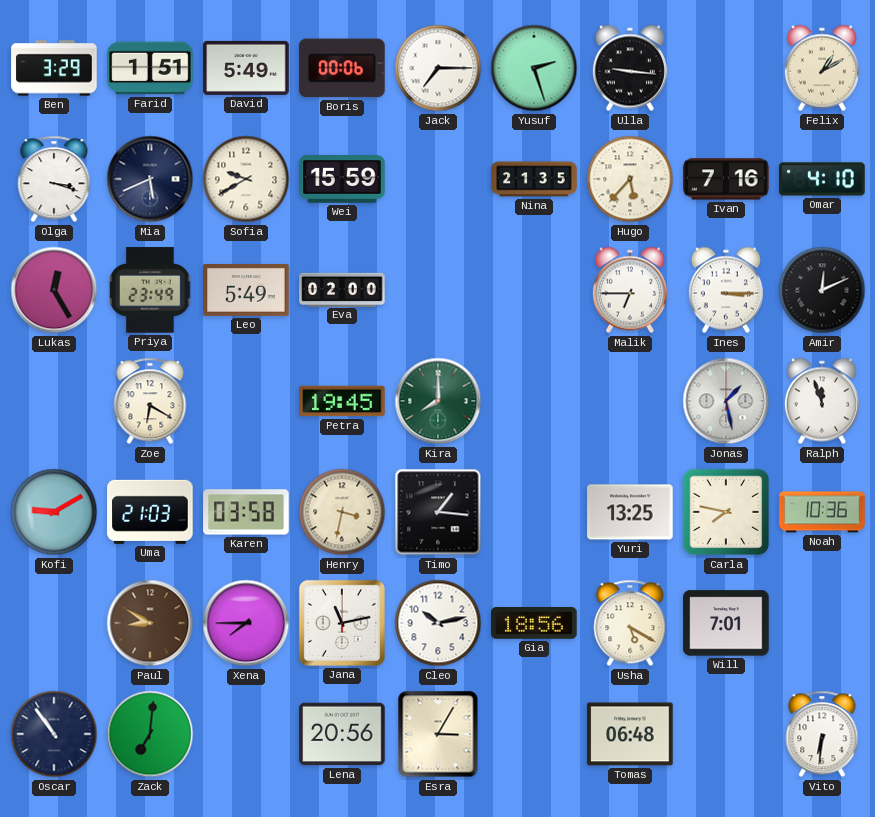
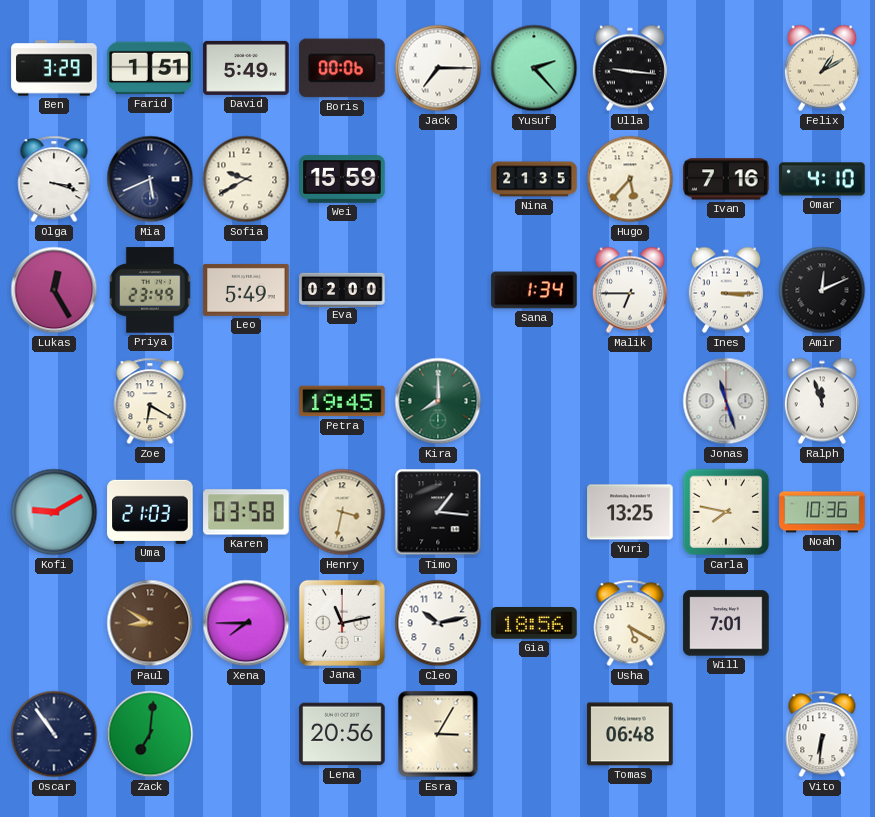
Yusuf: 2:27 -> 2:23
Sana: none -> 1:34
Jonas: 1:28 -> 11:27
